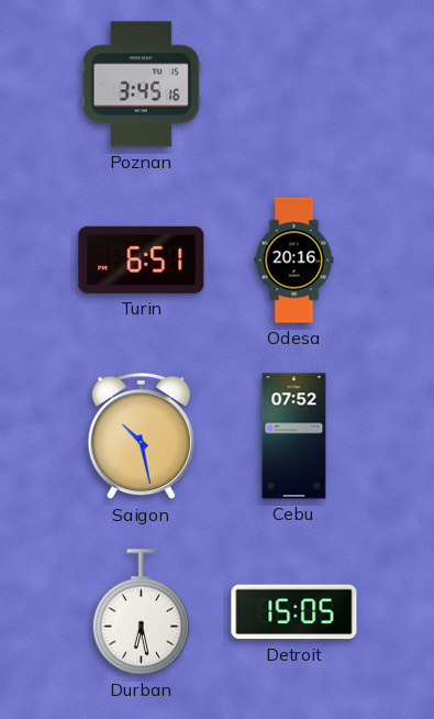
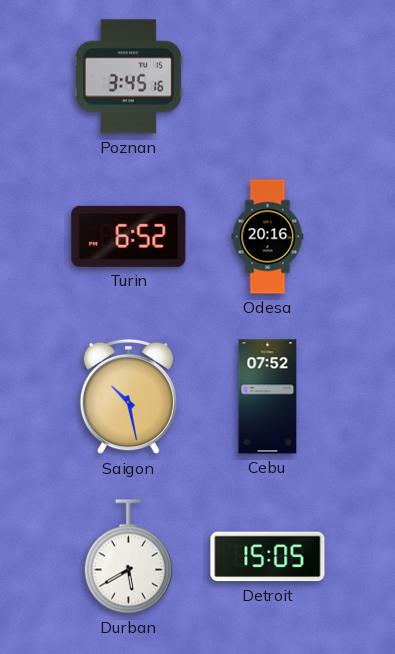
Turin: 6:51 -> 6:52
Durban: 6:28 -> 5:40
